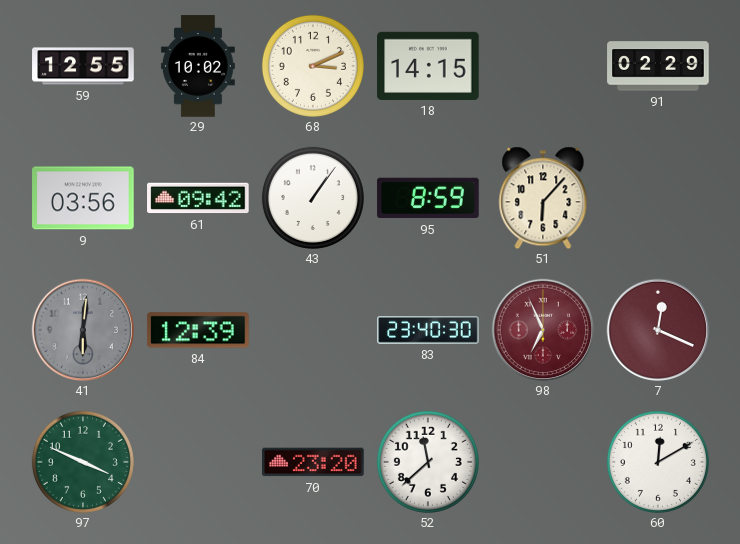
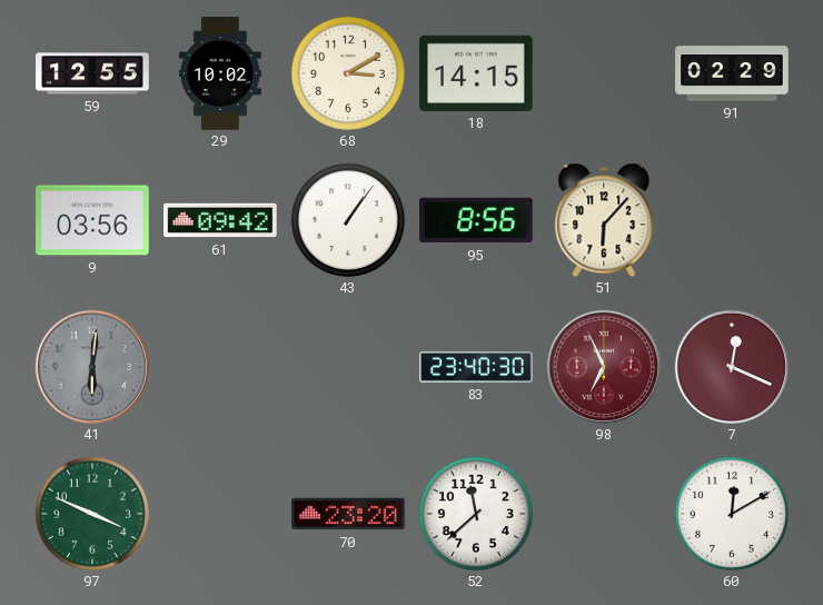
68: 3:11 -> 3:10
95: 8:59 -> 8:56
84: 12:39 -> none
